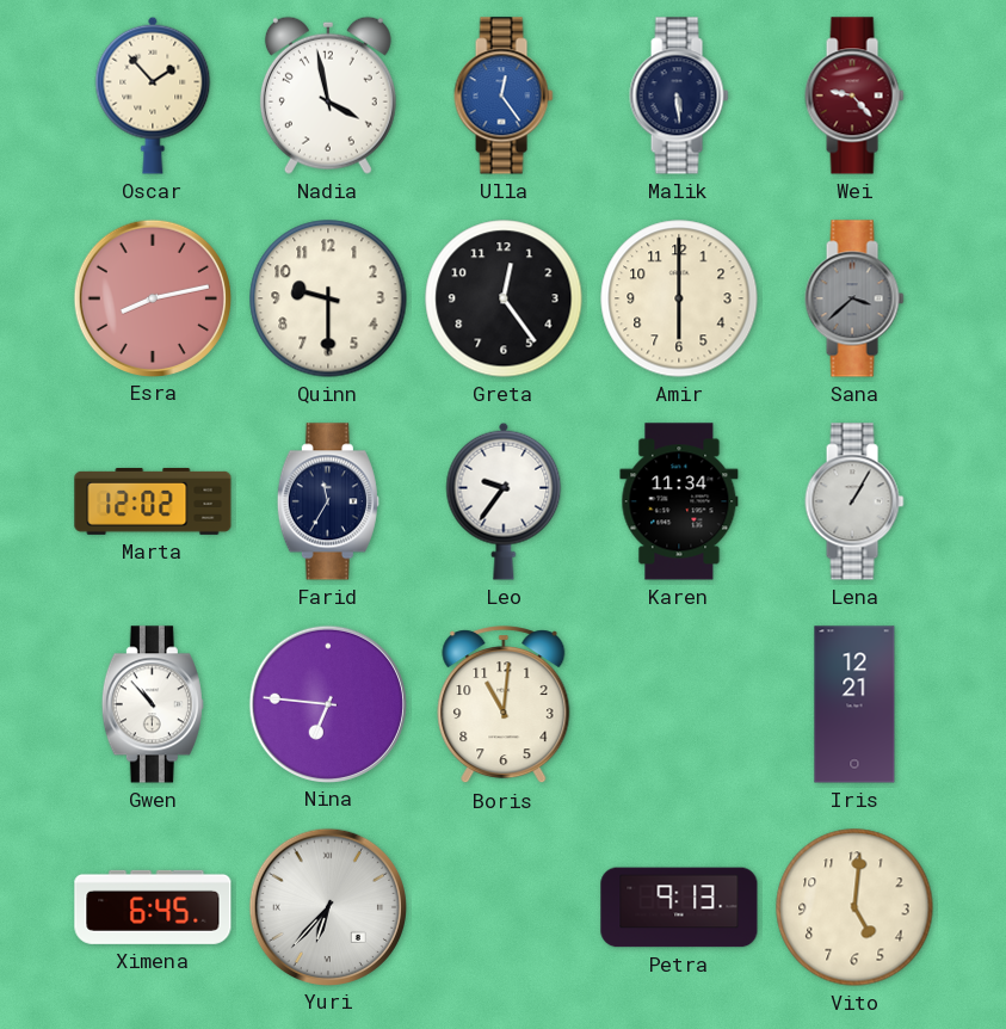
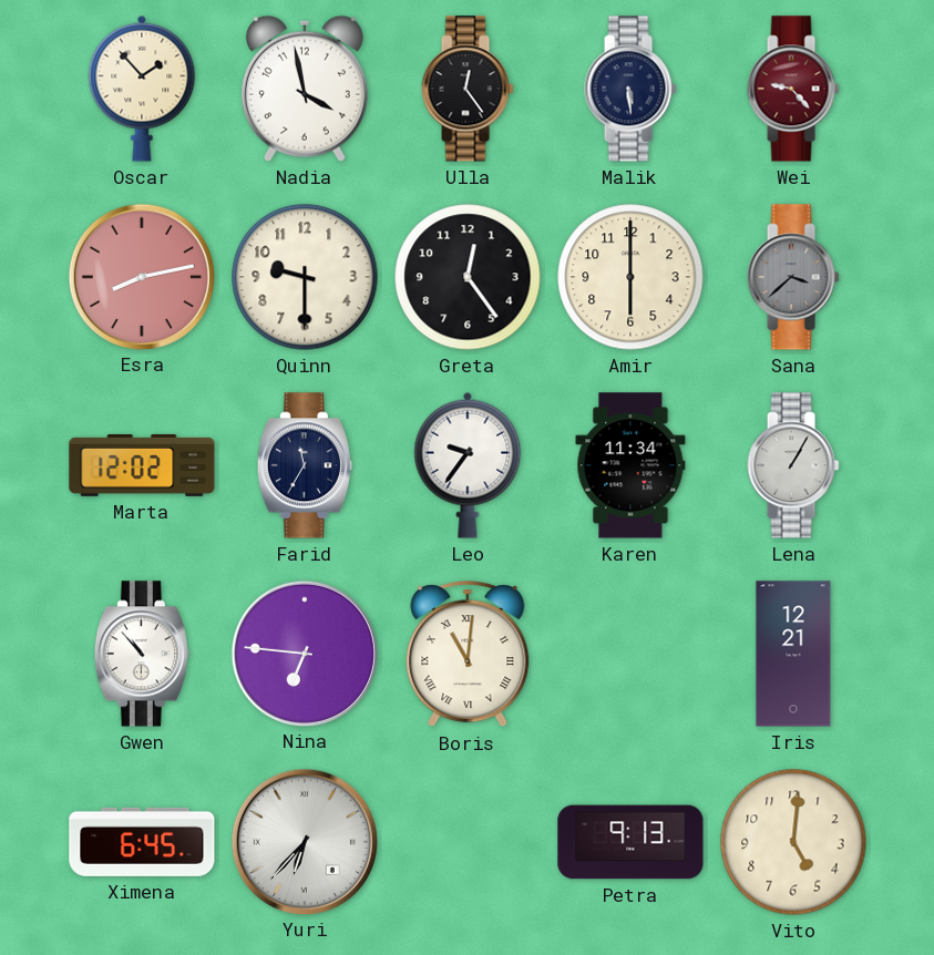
Ulla dial: blue -> black
Boris numerals: Arabic -> Roman
